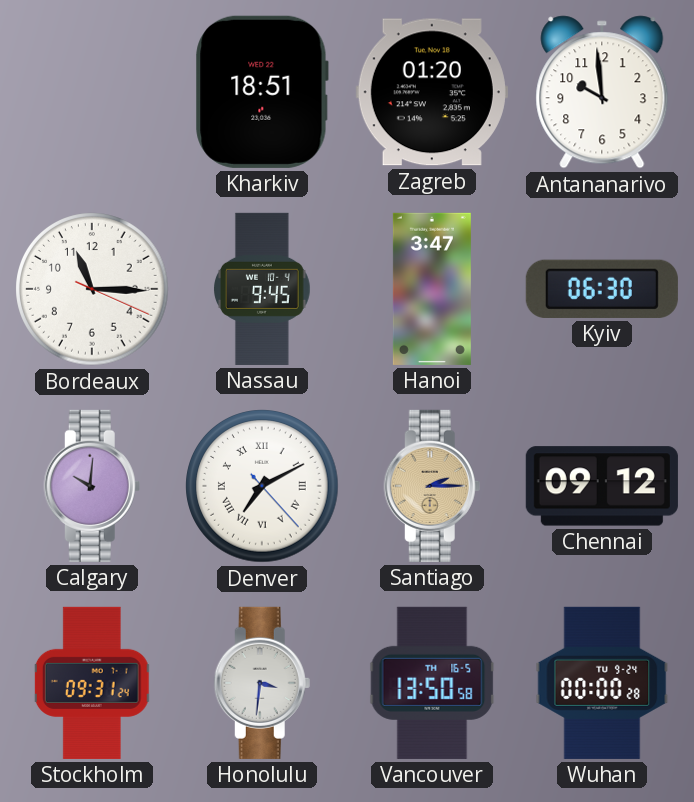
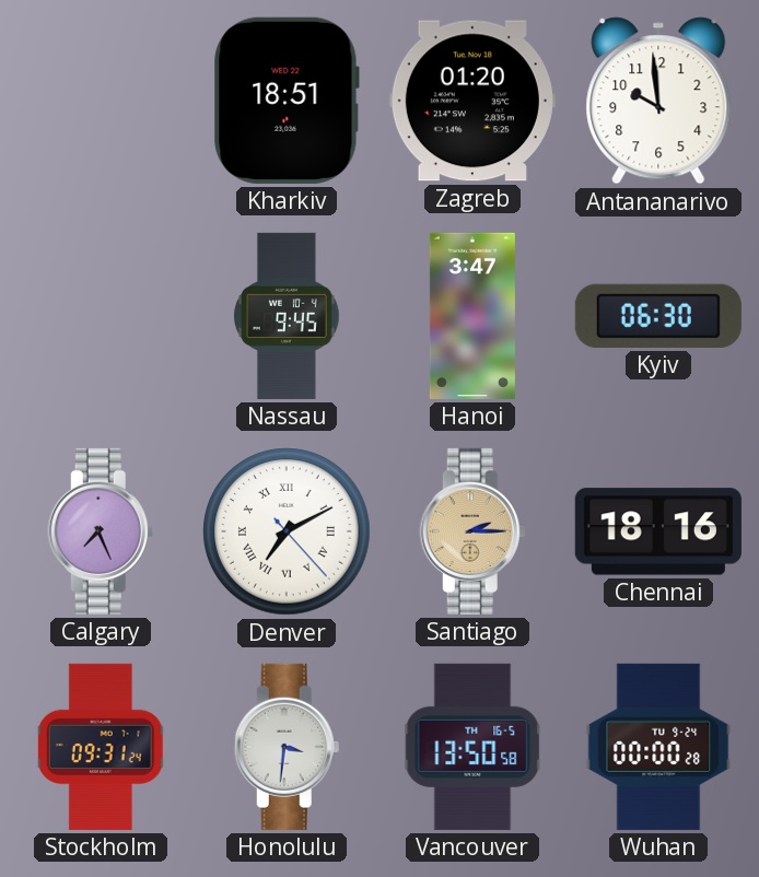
Bordeaux: 11:15 -> none
Calgary: 10:01 -> 7:26
Chennai: 09:12 -> 18:16
